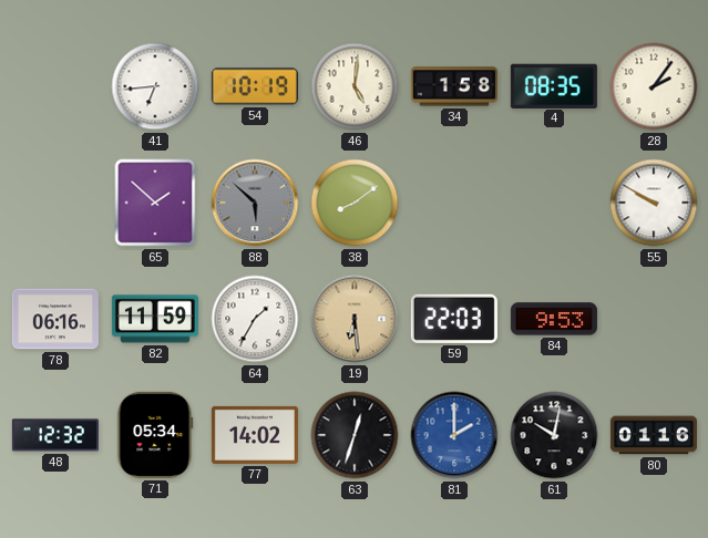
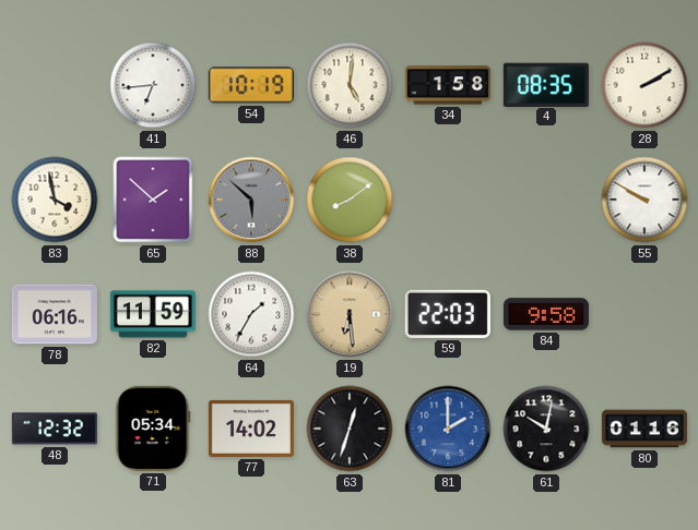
28: 2:06 -> 2:10
83: none -> 3:58
84: 9:53 -> 9:58
